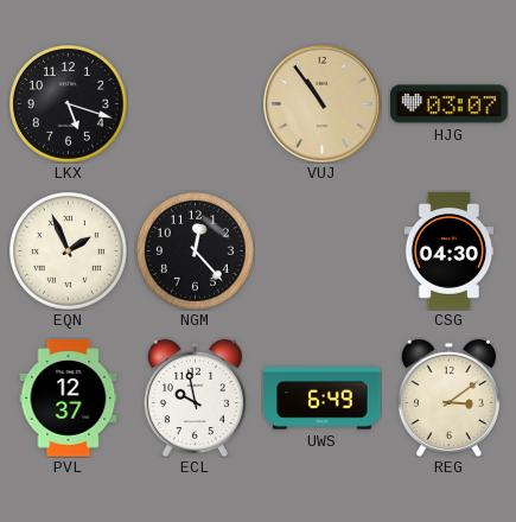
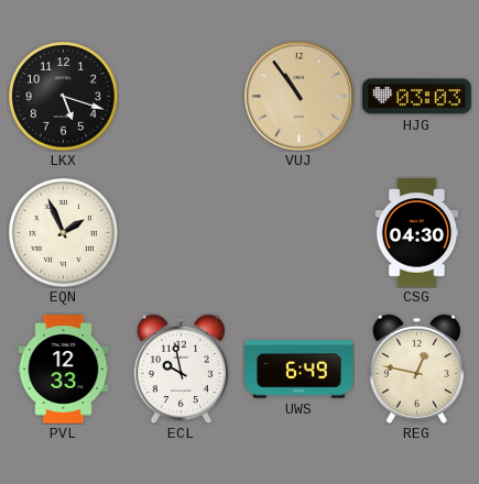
HJG: 03:07 -> 03:03
NGM: 12:23 -> none
PVL: 12:37 -> 12:33
REG: 3:09 -> 12:47
